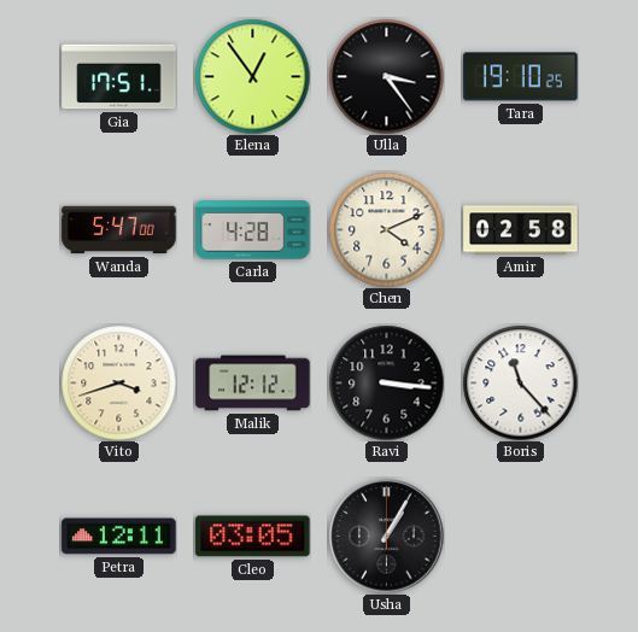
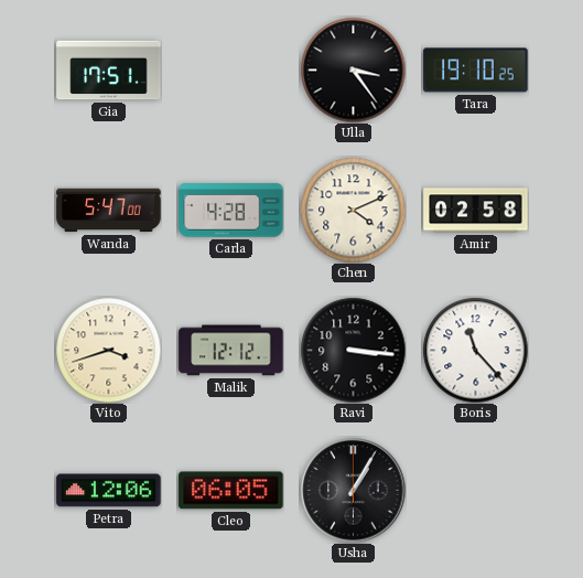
Elena: 12:54 -> none
Petra: 12:11 -> 12:06
Cleo: 03:05 -> 06:05
